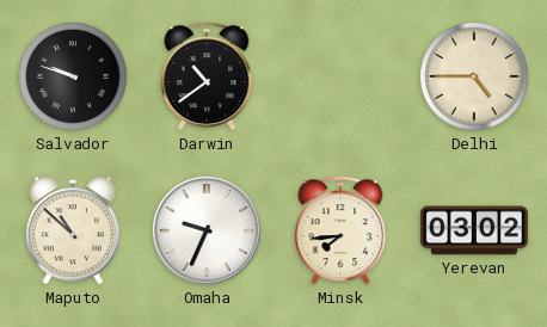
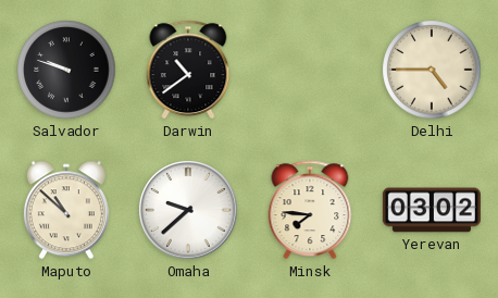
Omaha: 9:34 -> 9:38
Minsk: 7:44 -> 7:46
